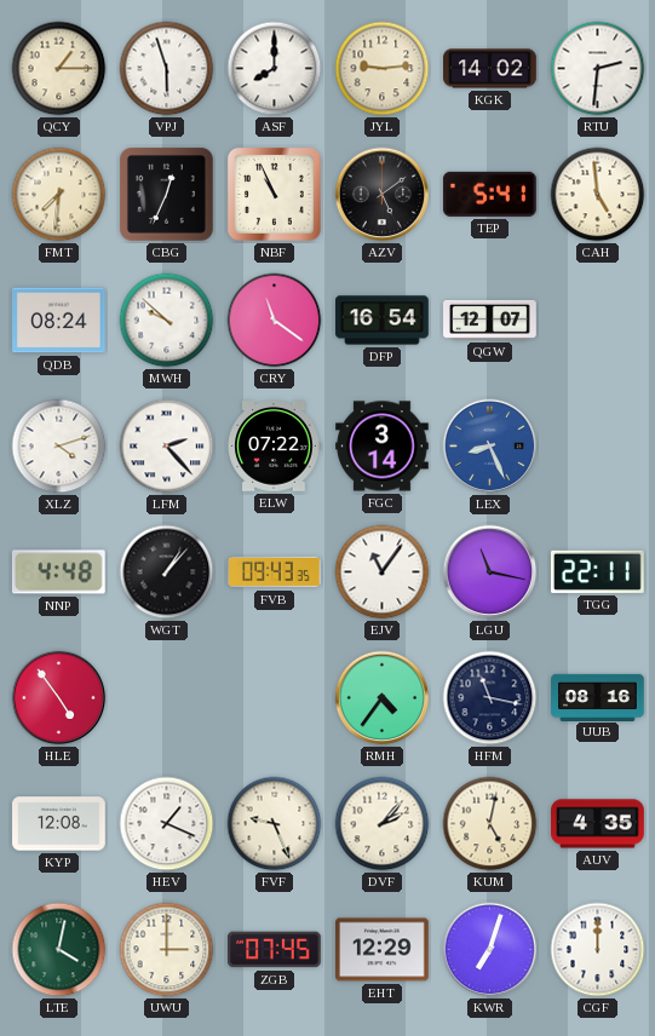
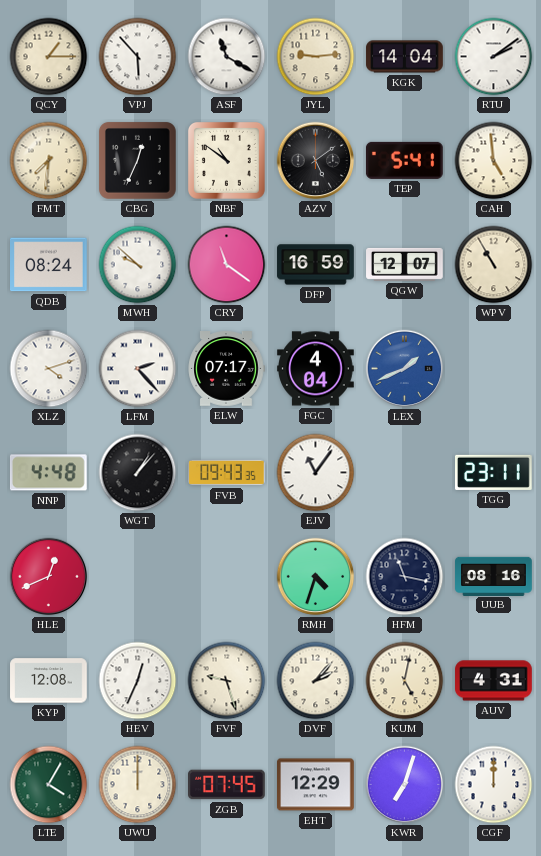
VPJ: 5:57 -> 5:53
ASF: 8:00 -> 11:20
KGK: 14:02 -> 14:04
RTU: 2:31 -> 2:09
NBF: 10:56 -> 10:51
DFP: 16:54 -> 16:59
WPV: none -> 10:55
ELW: 07:22 -> 07:17
FGC: 3:14 -> 4:04
LEX: 8:26 -> 1:41
LGU: 11:17 -> none
TGG: 22:11 -> 23:11
HLE: 4:54 -> 12:41
RMH: 4:36 -> 4:33
HEV: 1:19 -> 12:34
FVF: 9:26 -> 9:27
AUV: 4:35 -> 4:31
LTE: 4:02 -> 4:05
UWU: 3:00 -> 12:00
